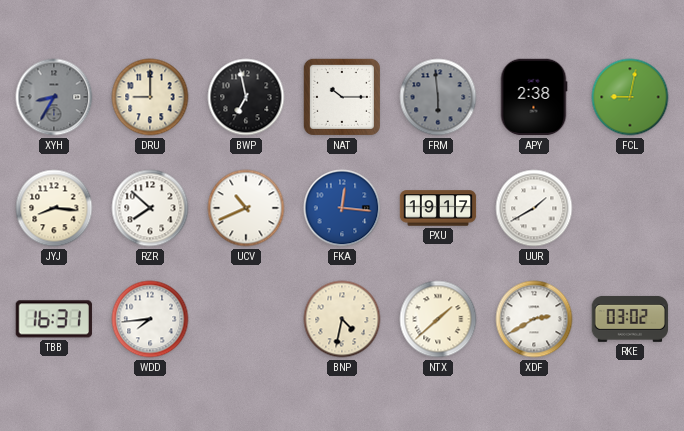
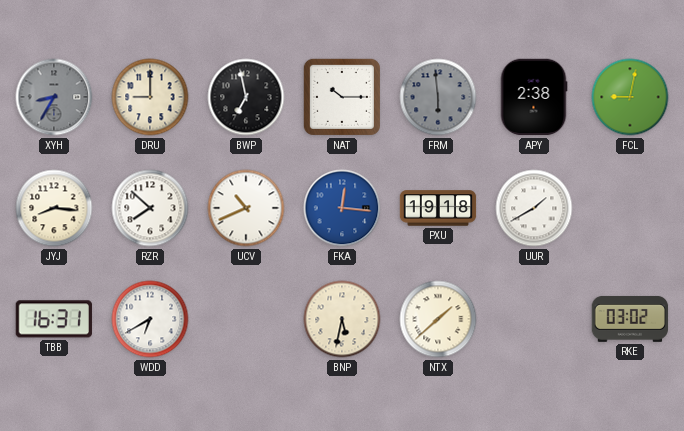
PXU: 19:17 -> 19:18
WDD: 7:44 -> 6:40
BNP: 4:32 -> 5:32
XDF: 2:40 -> none
